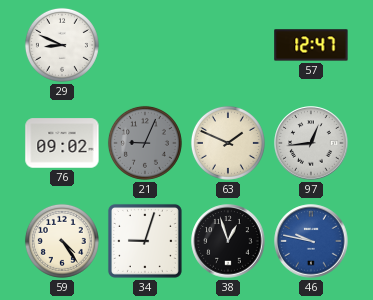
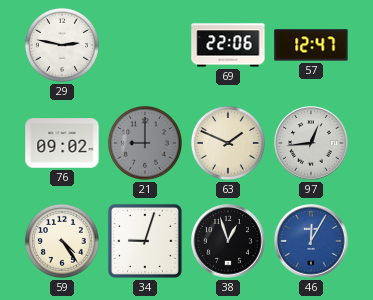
29: 8:49 -> 2:47
69: none -> 22:06
21: 9:04 -> 9:00
46: 9:47 -> 12:05
